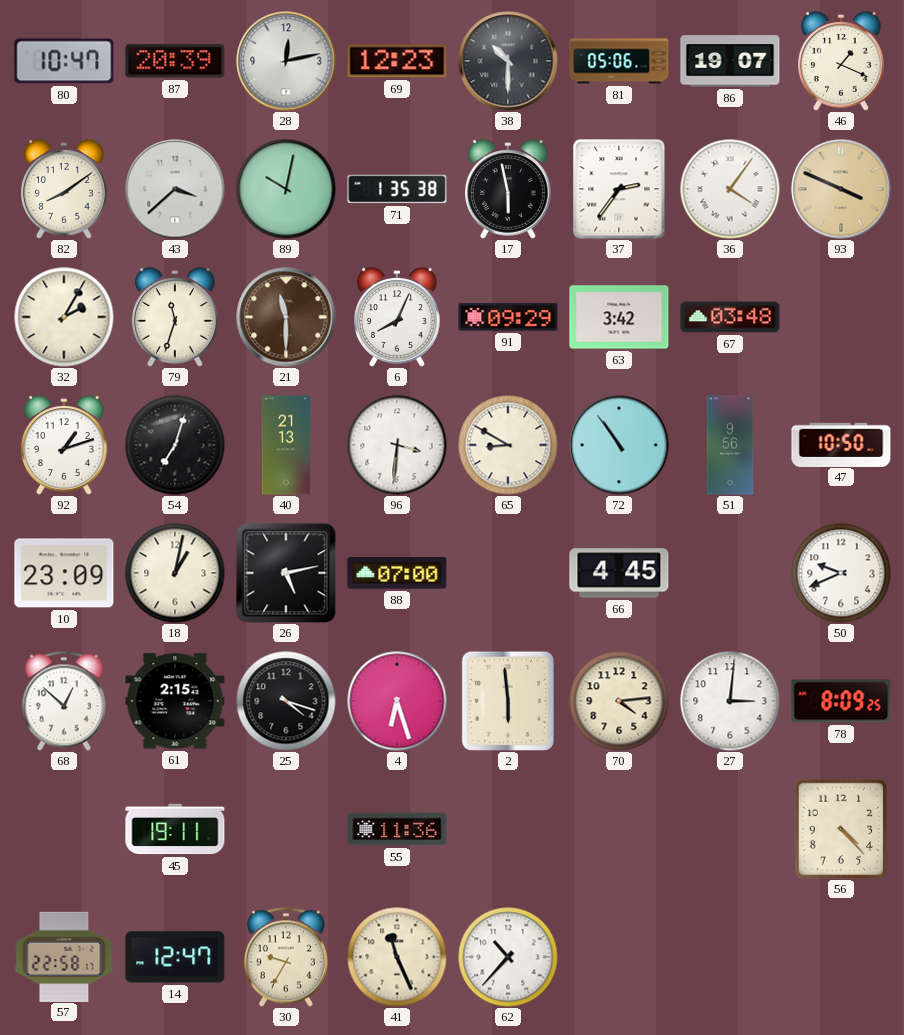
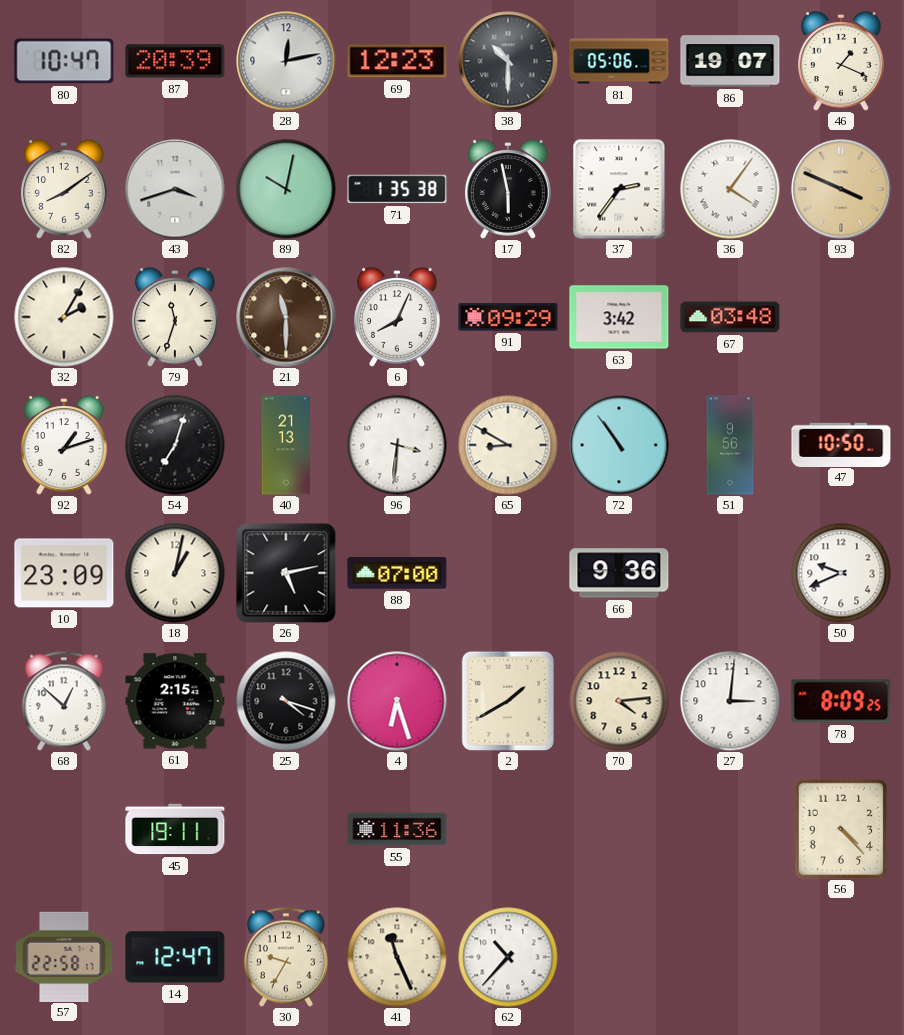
43: 3:38 -> 3:42
66: 4:45 -> 9:36
2: 5:59 -> 1:40
